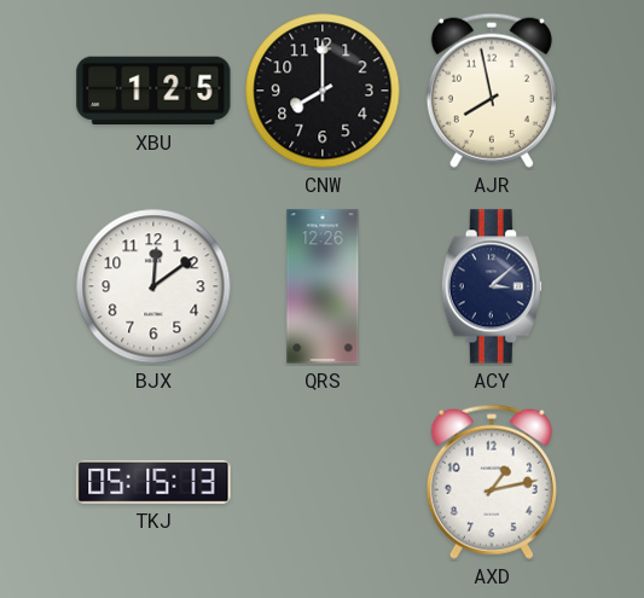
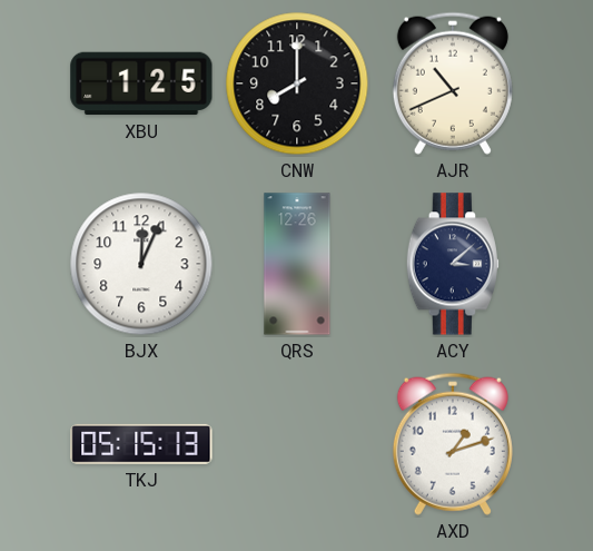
AJR: 7:58 -> 10:41
BJX: 12:09 -> 12:04
AXD: 1:13 -> 1:12
